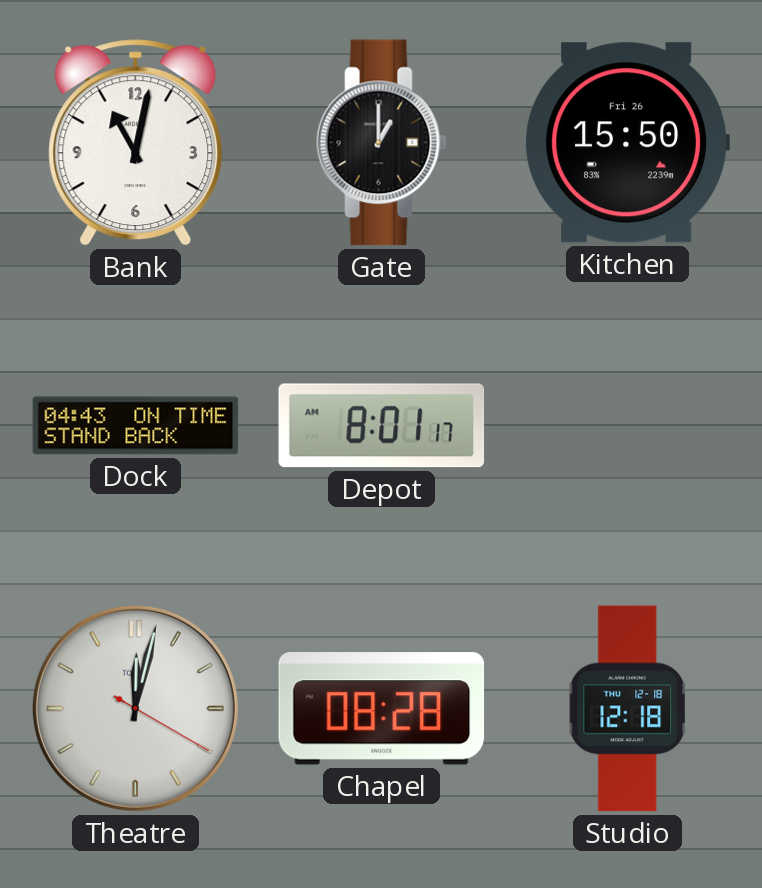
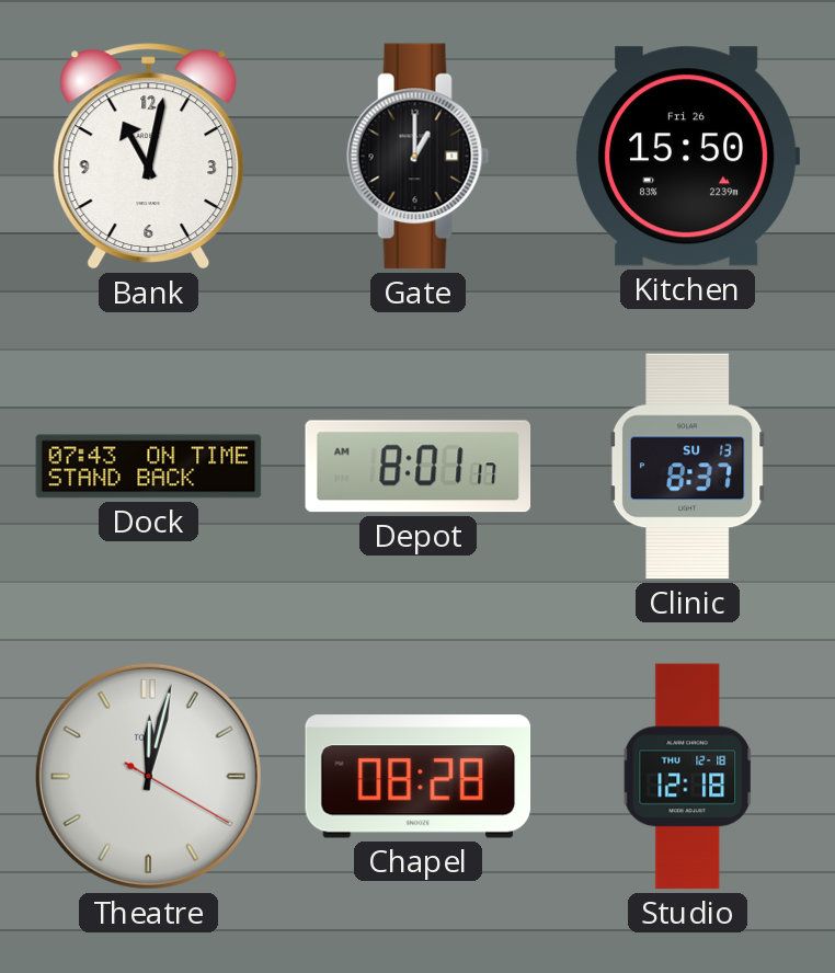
Dock: 04:43 -> 07:43
Clinic: none -> 8:37
